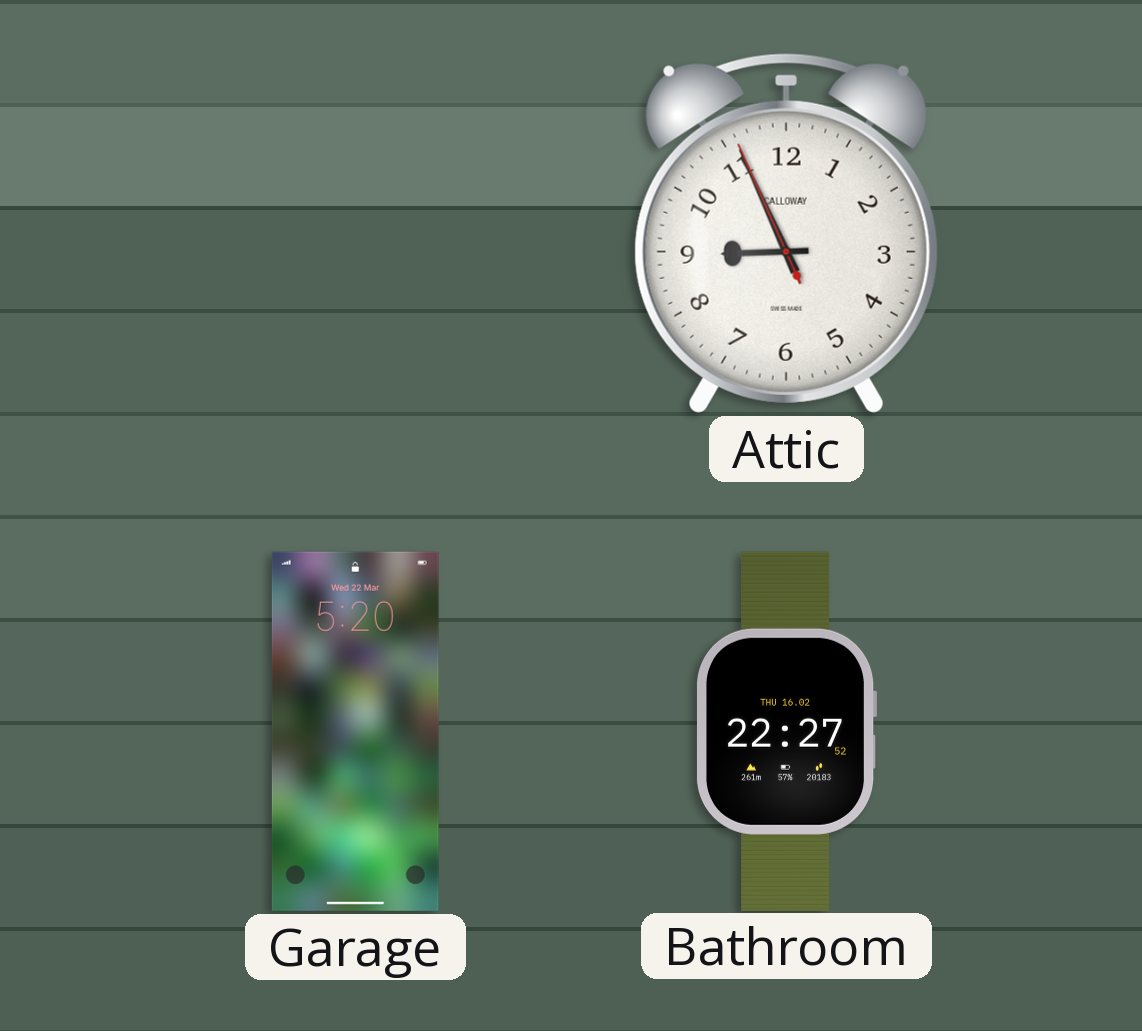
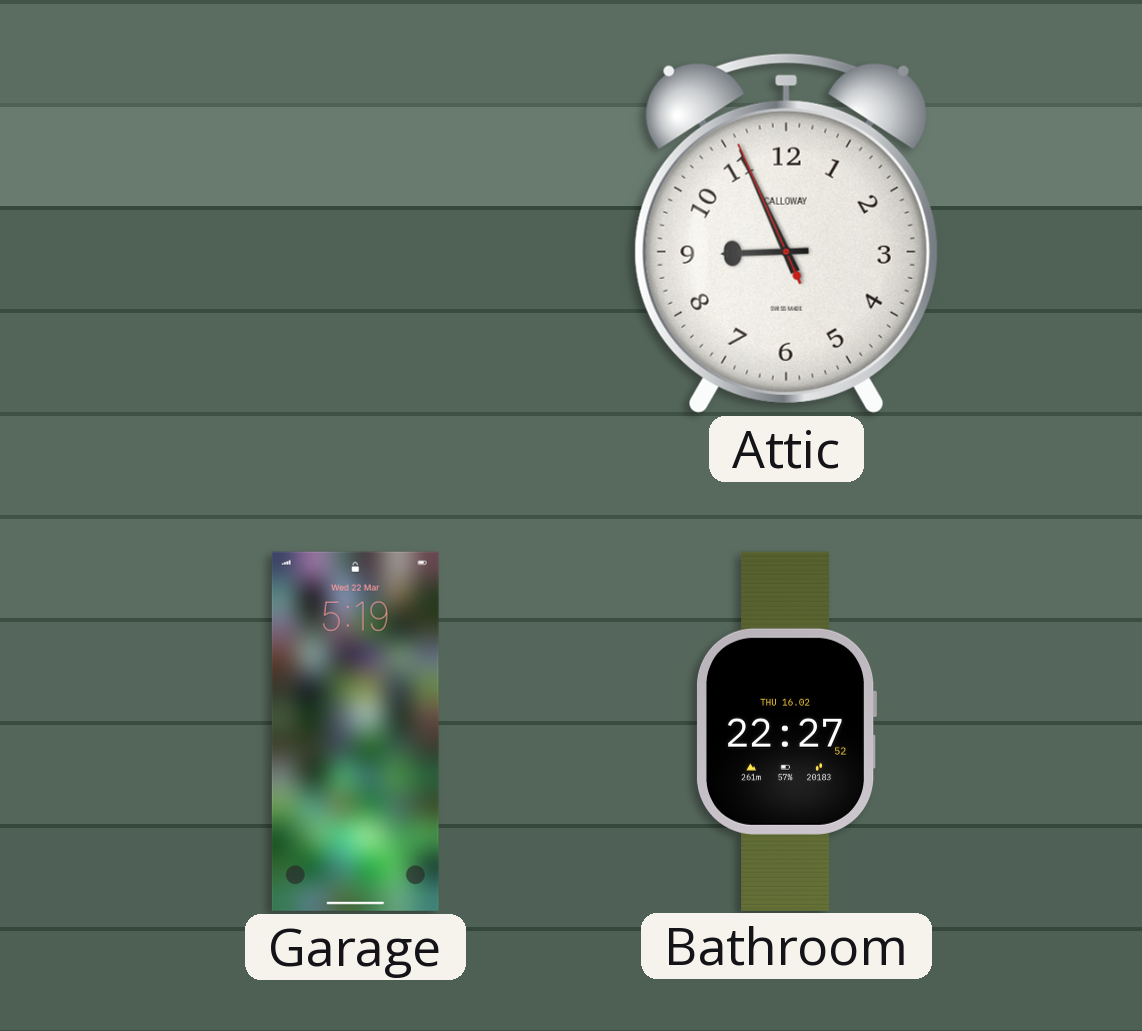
Garage: 5:20 -> 5:19
